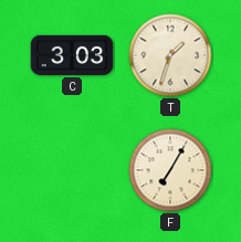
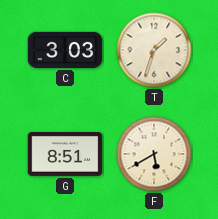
G: none -> 8:51
F: 7:05 -> 5:40
